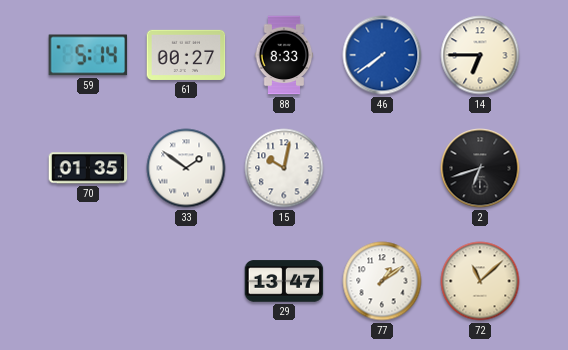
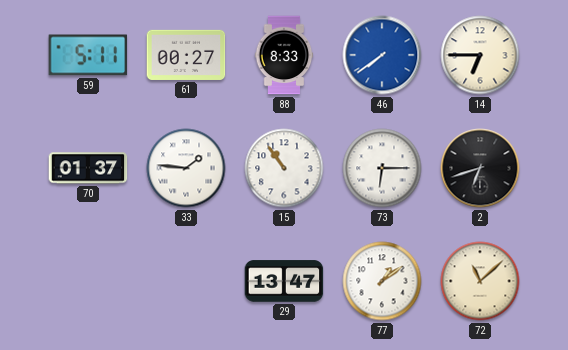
59: 5:14 -> 5:11
70: 01:35 -> 01:37
33: 1:51 -> 1:46
15: 10:02 -> 10:54
73: none -> 6:15
